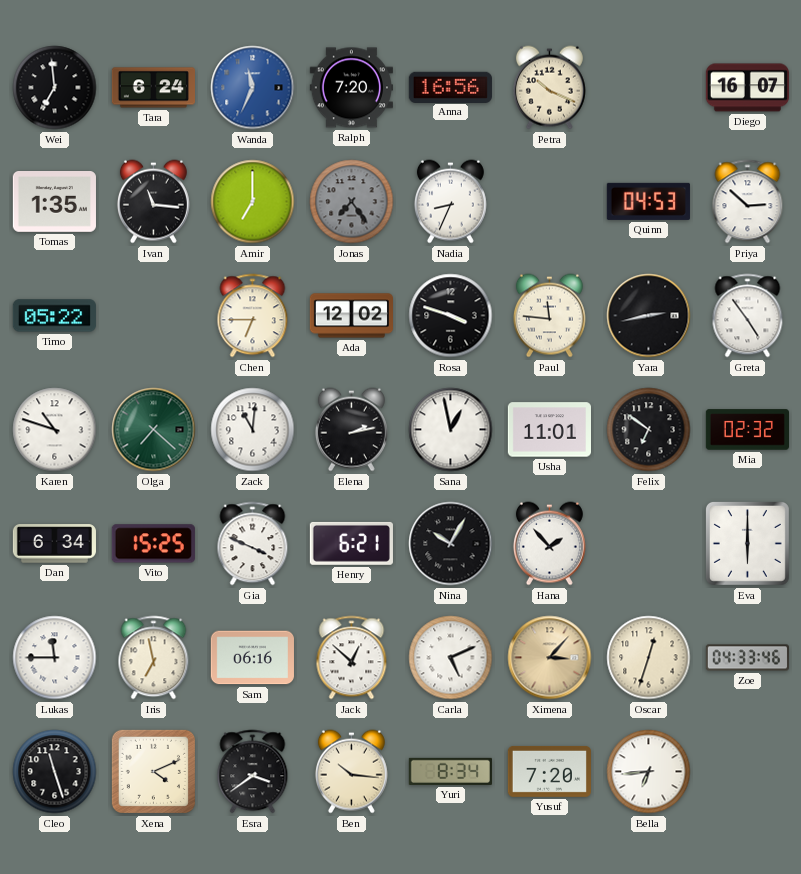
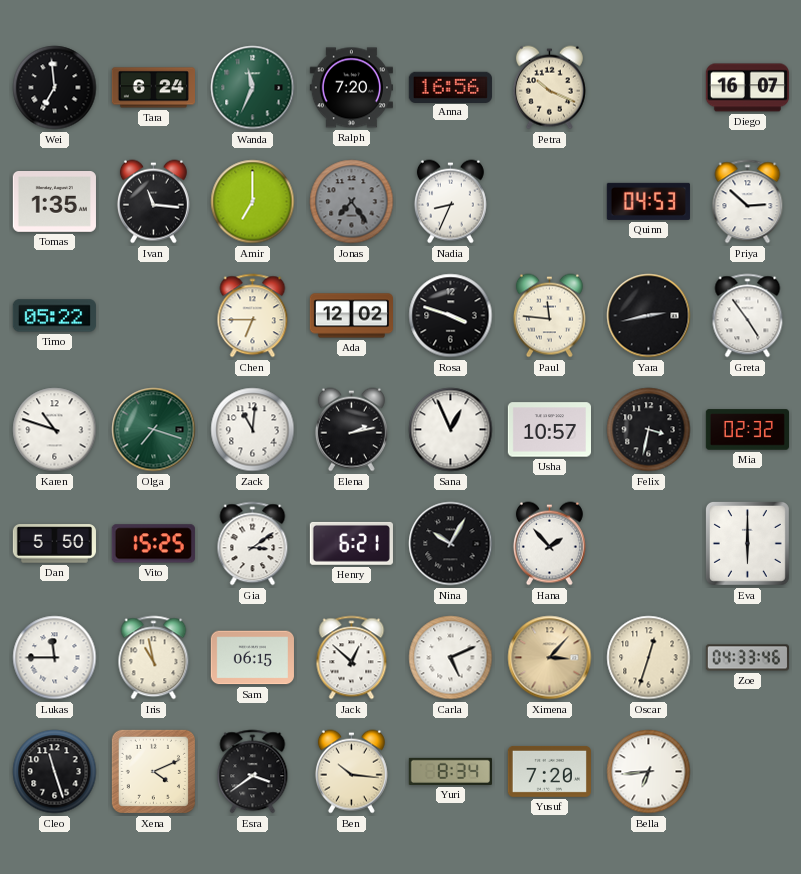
Wanda dial: blue -> green
Olga: 7:22 -> 7:18
Sana: 12:58 -> 12:56
Usha: 11:01 -> 10:57
Felix: 6:51 -> 3:32
Dan: 6:34 -> 5:50
Gia: 3:49 -> 3:09
Iris: 6:58 -> 10:58
Sam: 06:16 -> 06:15
